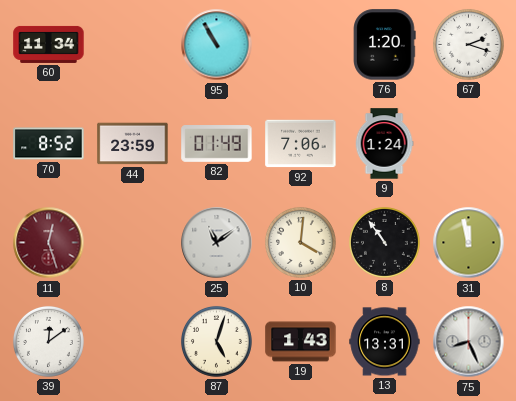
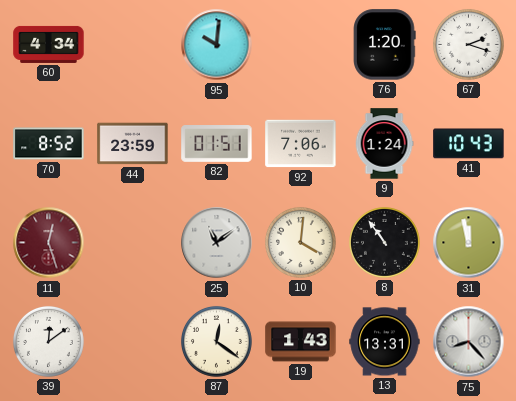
60: 11:34 -> 4:34
95: 10:55 -> 10:01
82: 01:49 -> 01:51
41: none -> 10:43
87: 5:03 -> 12:21
75: 8:26 -> 8:23
